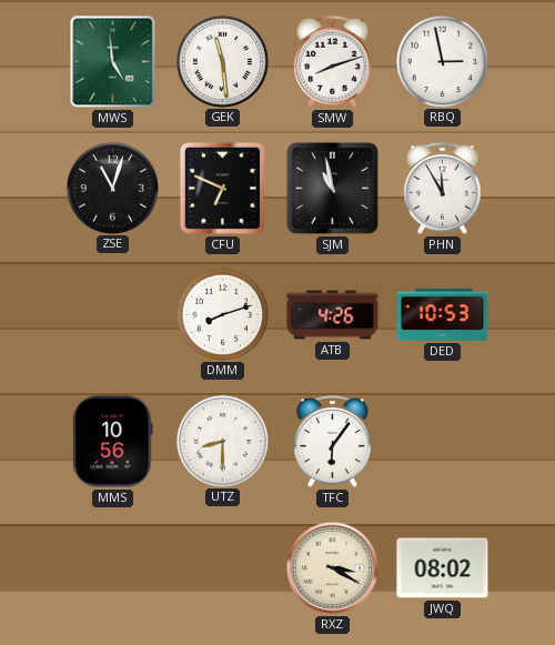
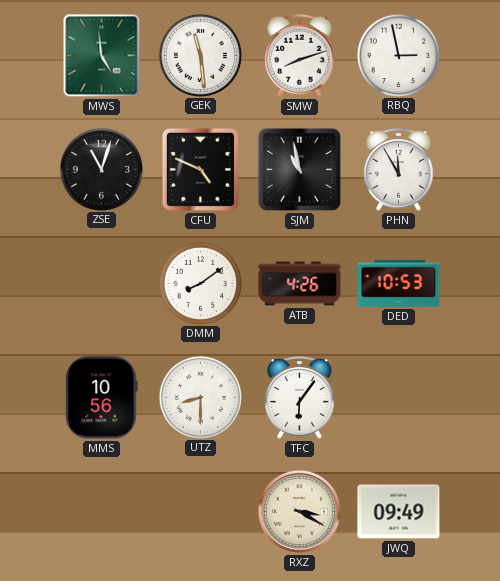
CFU: 6:49 -> 4:49
DMM: 8:12 -> 8:09
JWQ: 08:02 -> 09:49
